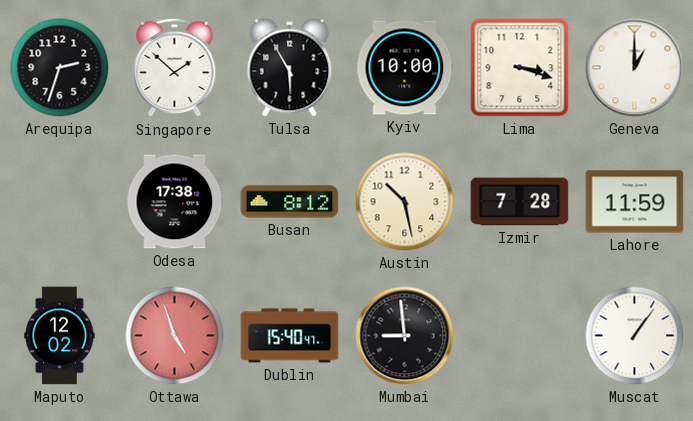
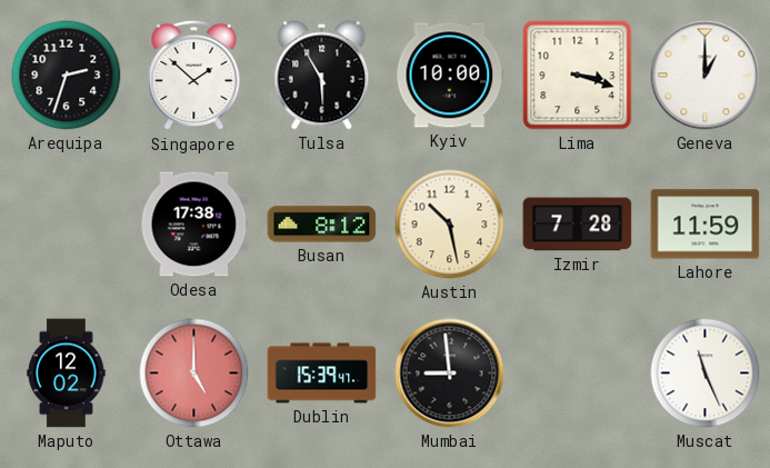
Ottawa: 4:57 -> 5:00
Dublin: 15:40 -> 15:39
Muscat: 1:06 -> 11:26
